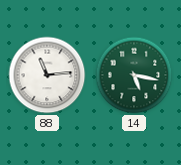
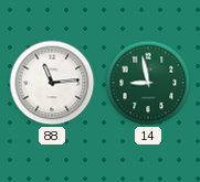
14: 5:17 -> 8:58
